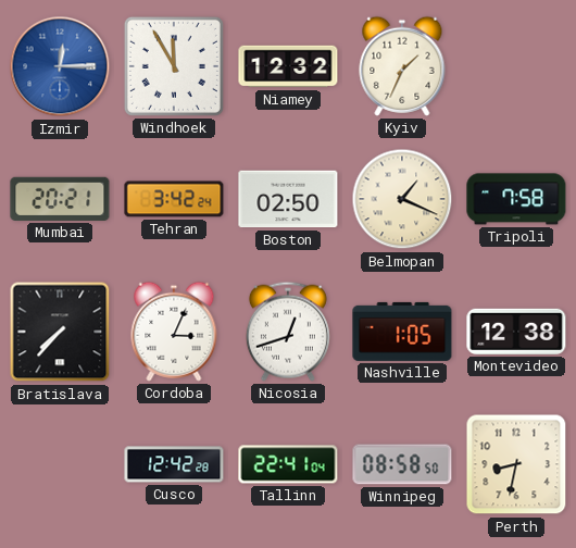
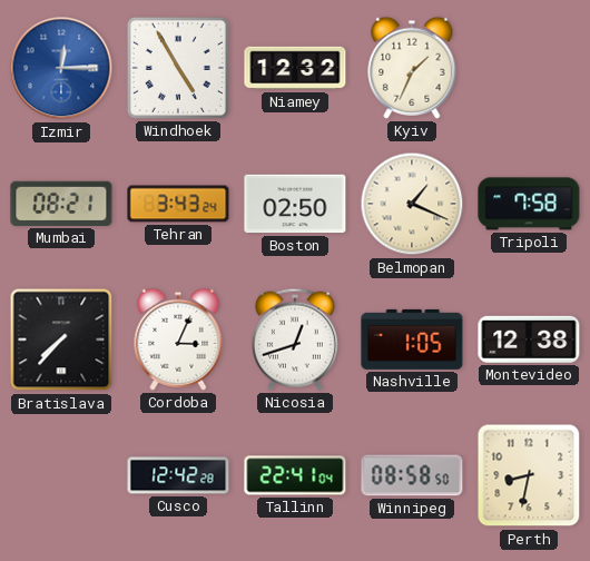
Windhoek: 11:55 -> 4:55
Mumbai: 20:21 -> 08:21
Tehran: 3:42 -> 3:43
